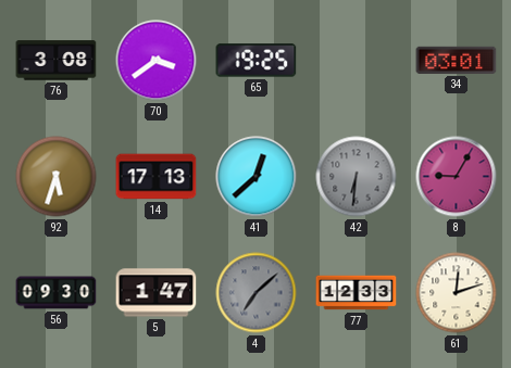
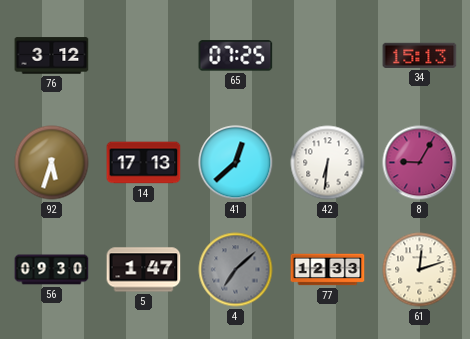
76: 3:08 -> 3:12
70: 3:39 -> none
65: 19:25 -> 07:25
34: 03:01 -> 15:13
42 dial: grey -> white
